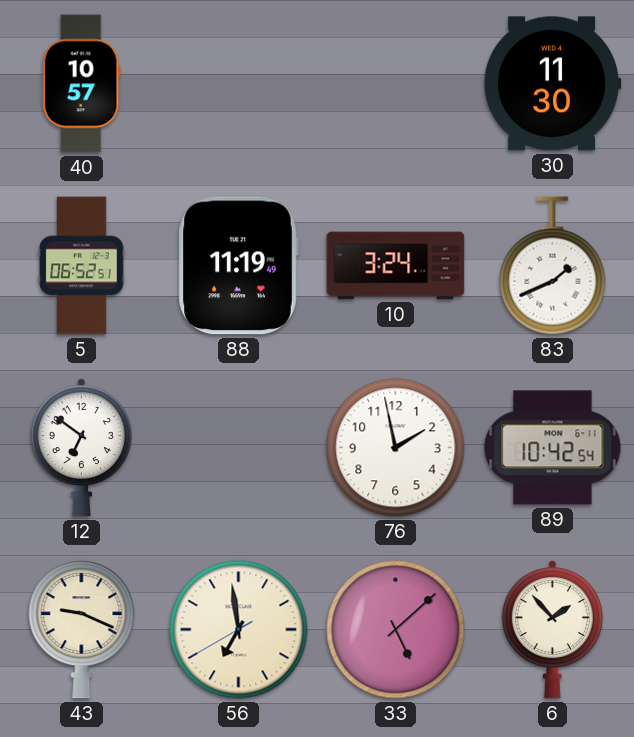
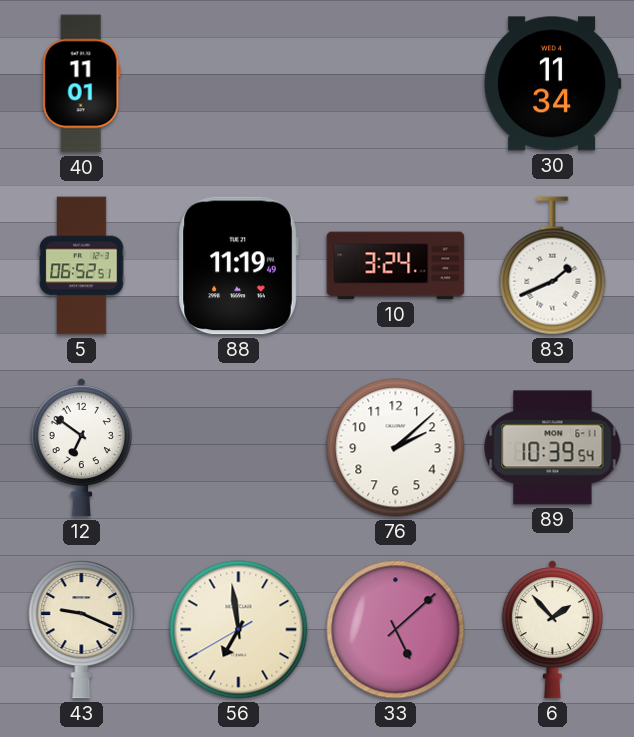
40: 10:57 -> 11:01
30: 11:30 -> 11:34
76: 1:58 -> 2:08
89: 10:42 -> 10:39
